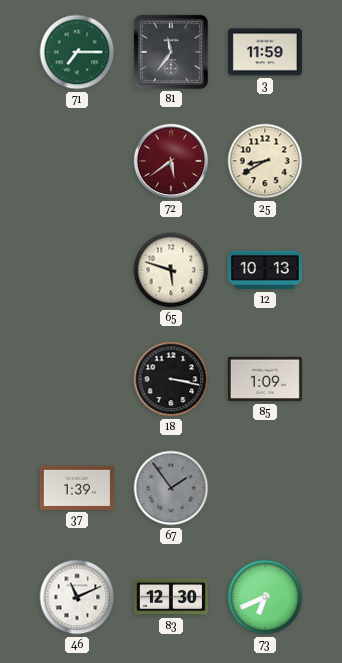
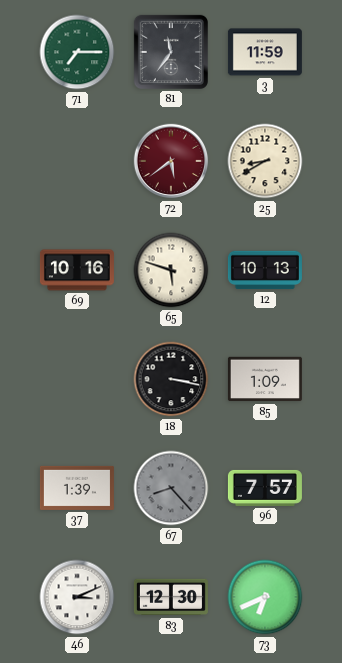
69: none -> 10:16
67: 1:54 -> 8:23
96: none -> 7:57
46: 11:11 -> 3:11
